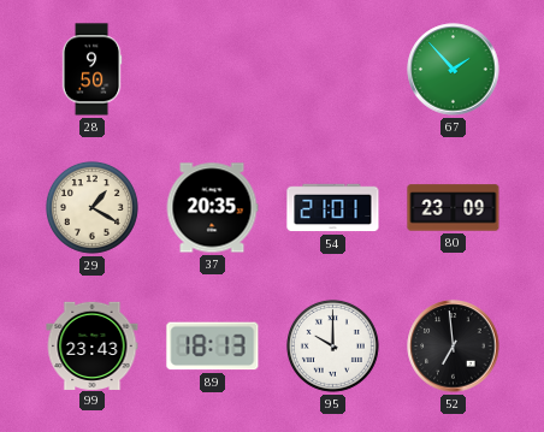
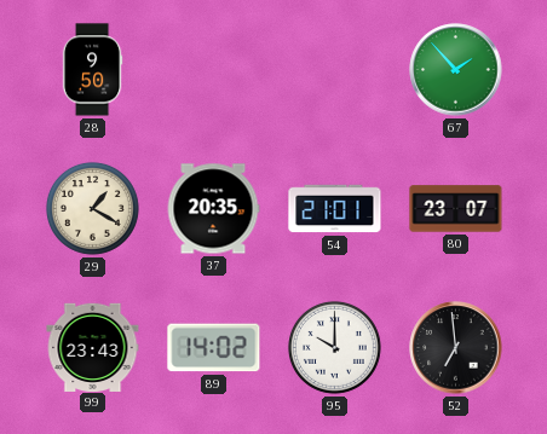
80: 23:09 -> 23:07
89: 18:13 -> 14:02
